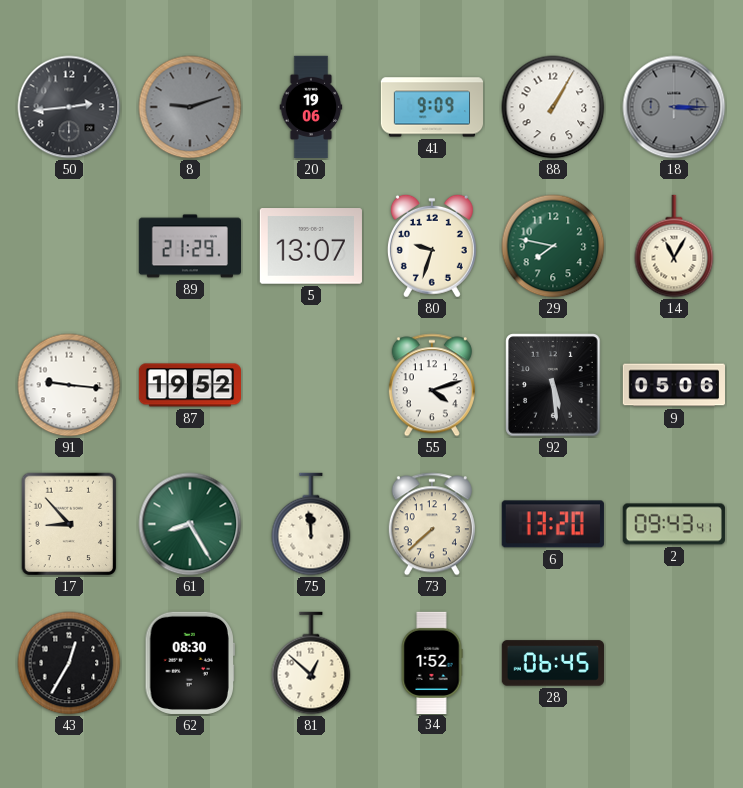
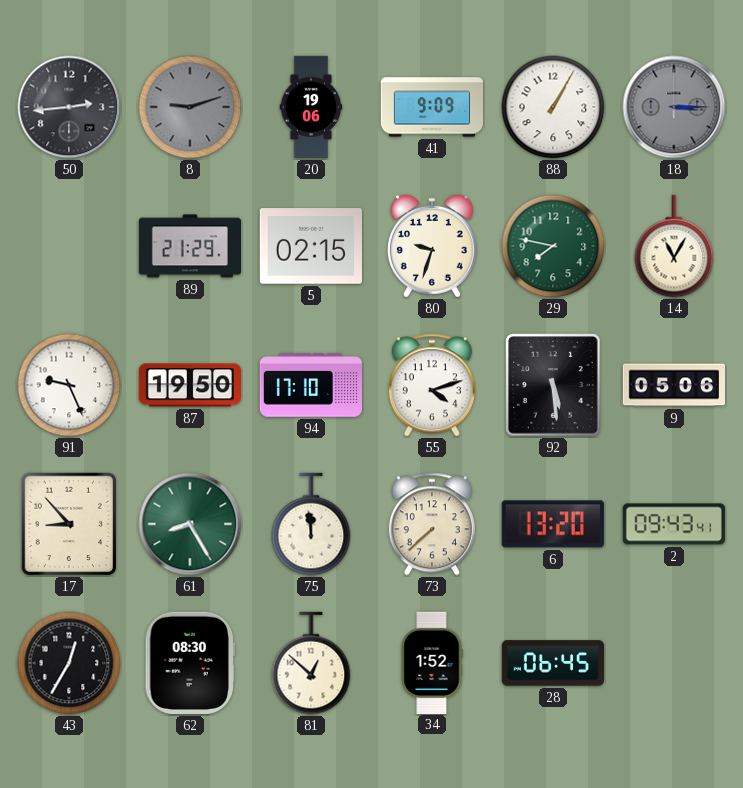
5: 13:07 -> 02:15
91: 9:16 -> 9:26
87: 19:52 -> 19:50
94: none -> 17:10
